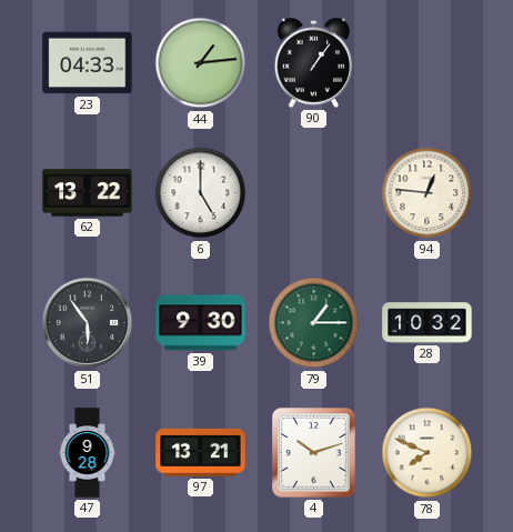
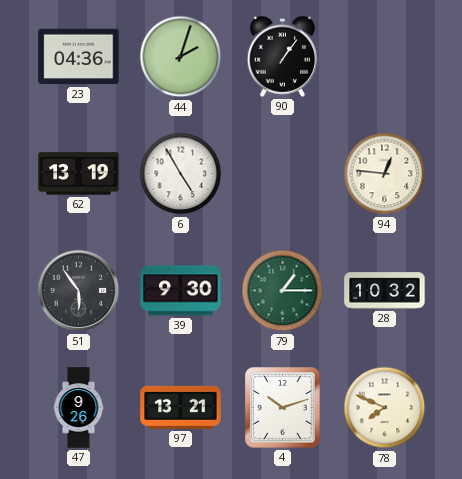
23: 04:33 -> 04:36
44: 1:14 -> 2:03
62: 13:22 -> 13:19
6: 5:00 -> 4:55
47: 9:28 -> 9:26
